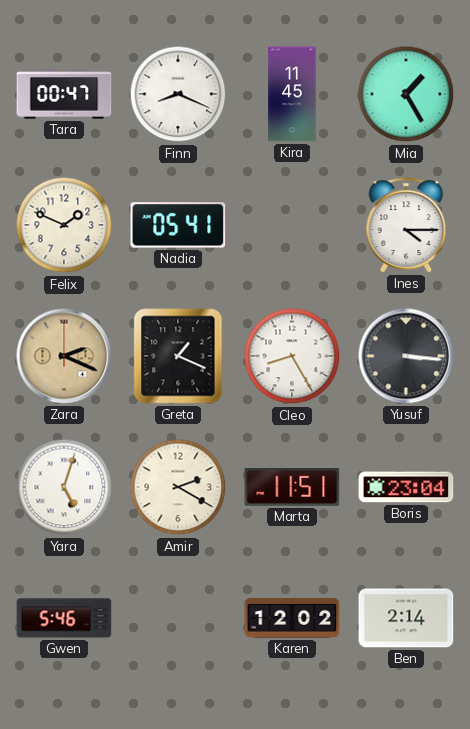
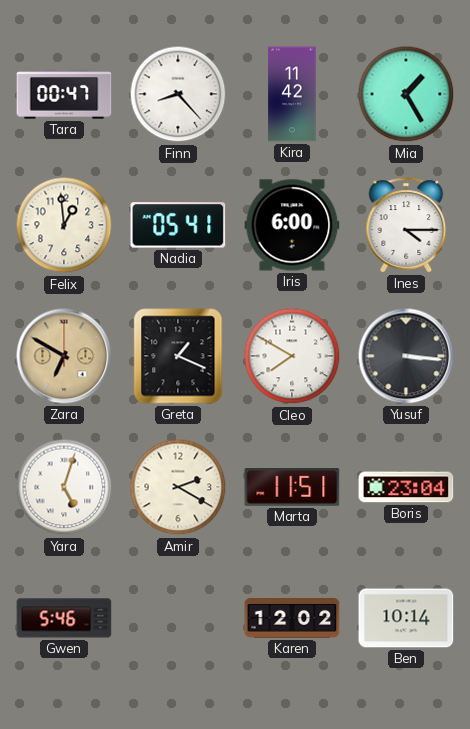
Finn: 8:19 -> 8:23
Kira: 11:45 -> 11:42
Felix: 1:49 -> 12:59
Iris: none -> 6:00
Zara: 2:19 -> 6:50
Cleo: 8:25 -> 7:50
Ben: 2:14 -> 10:14
